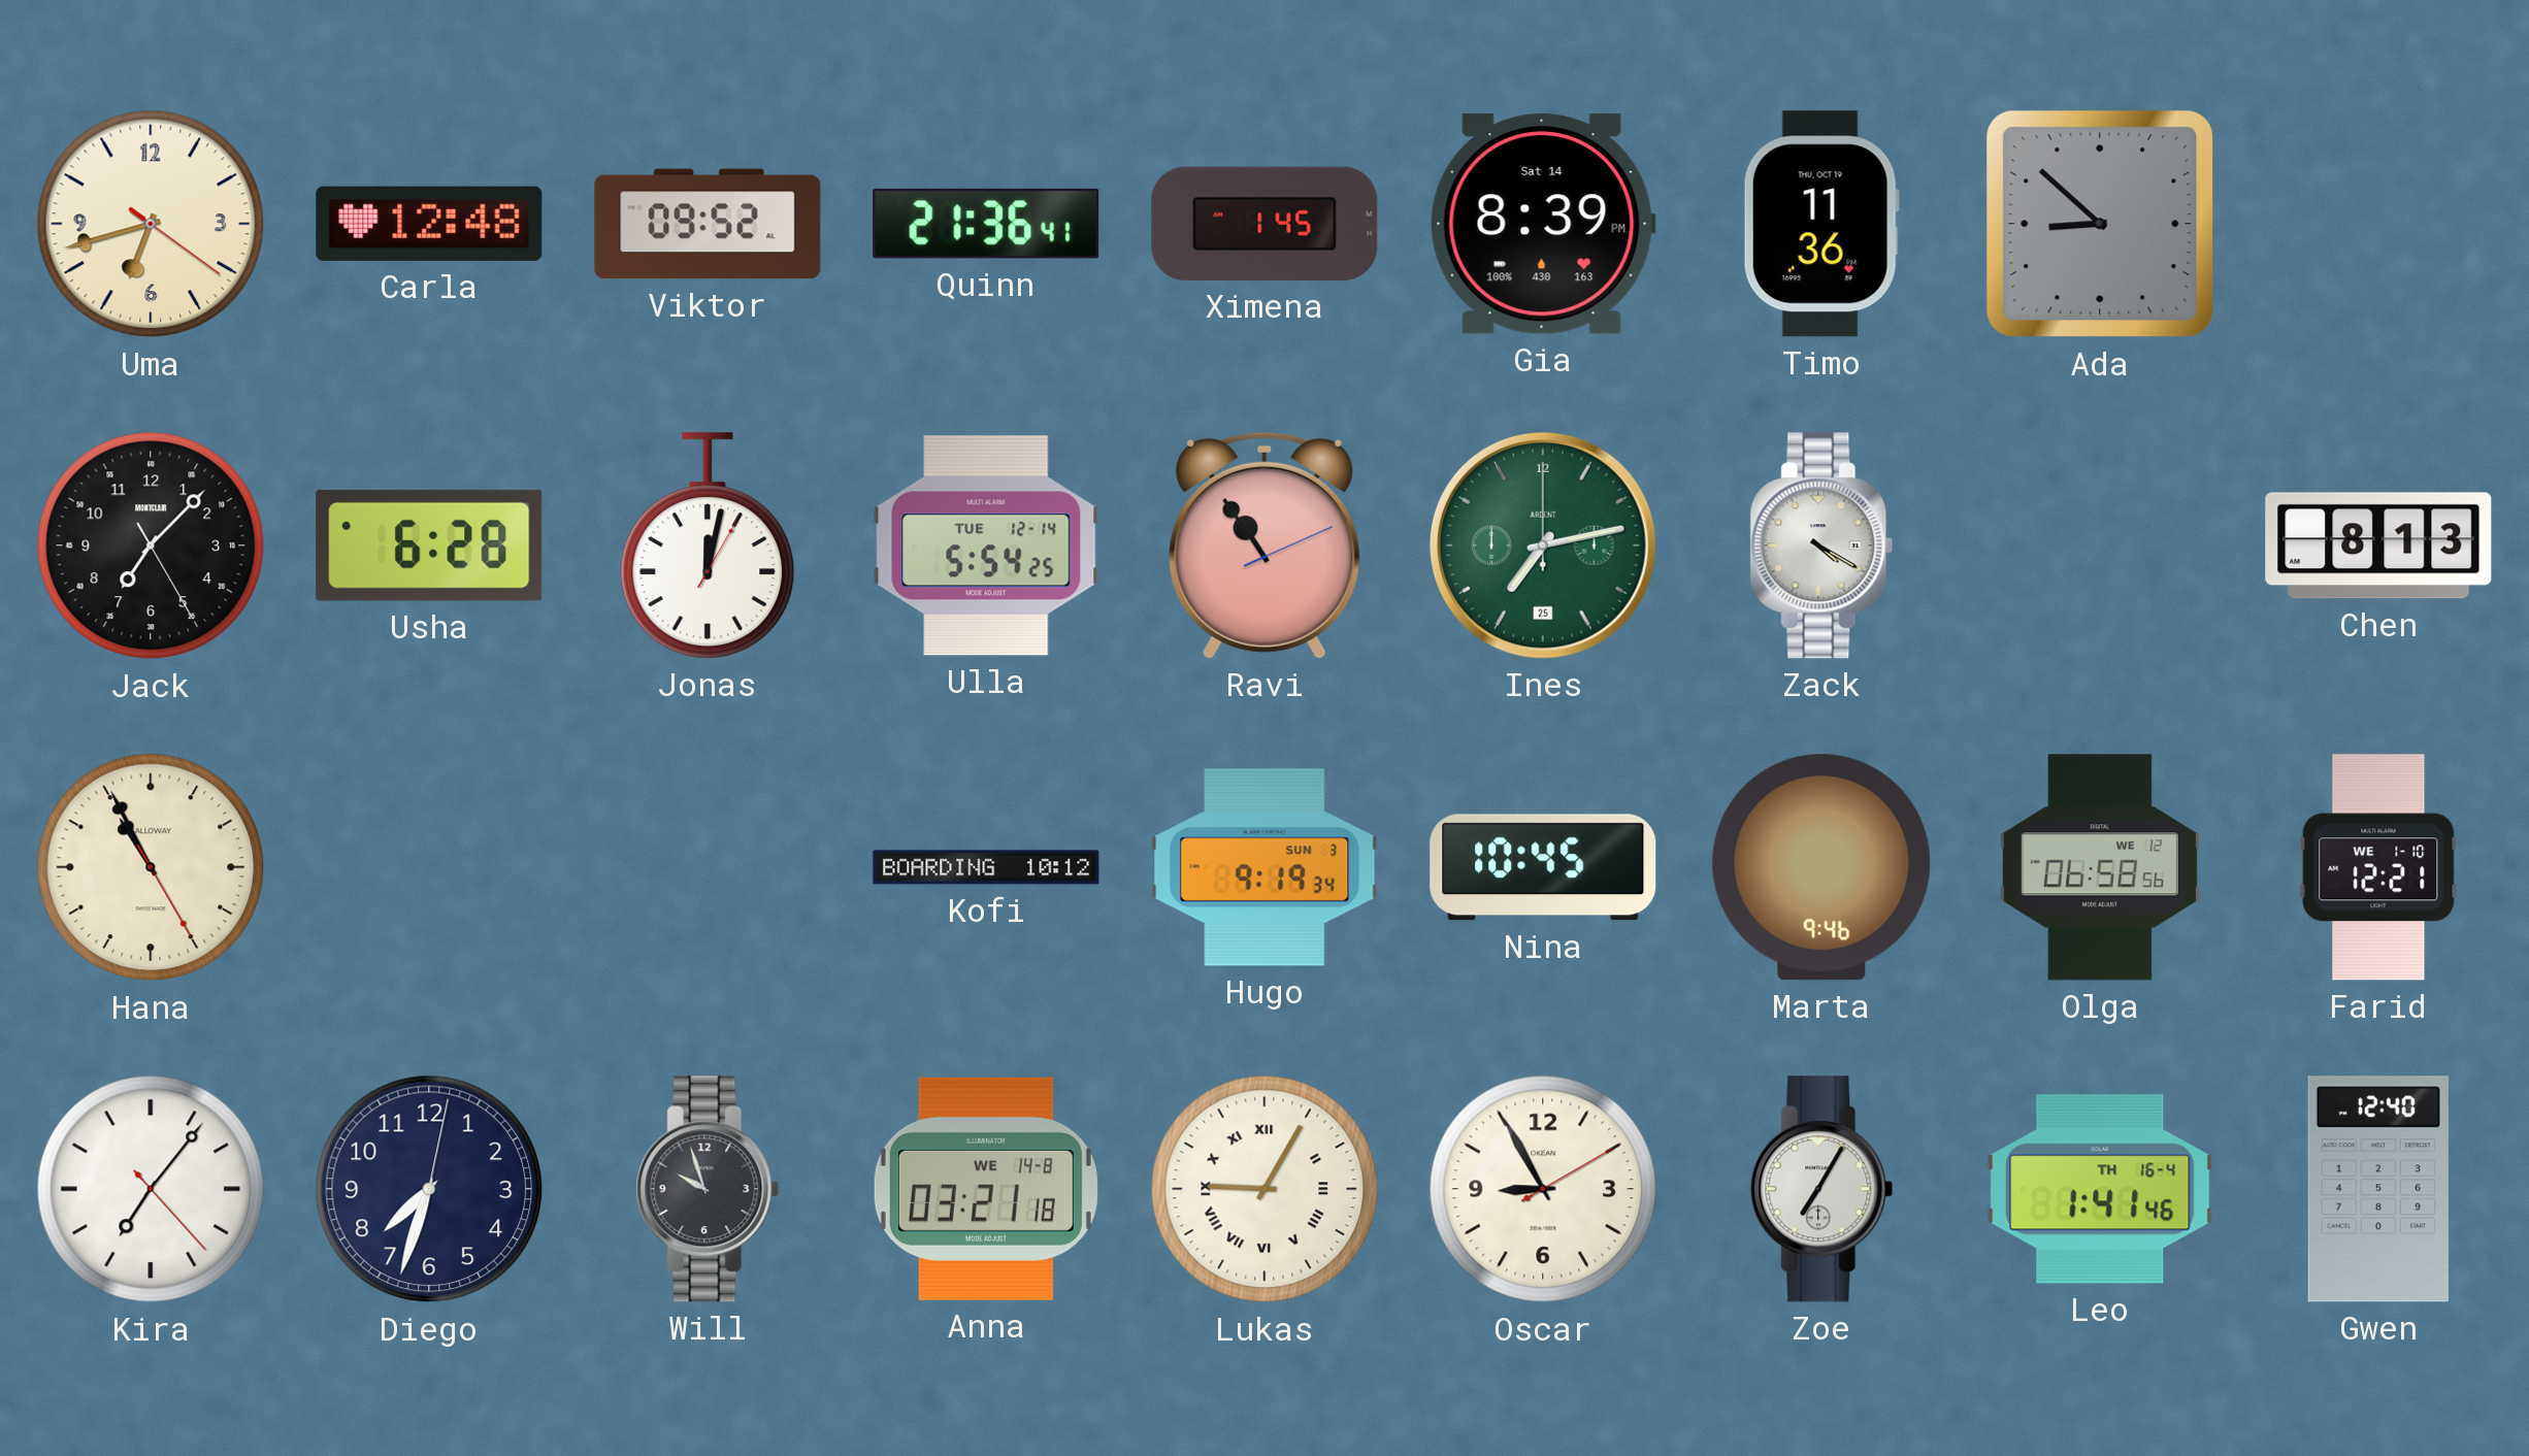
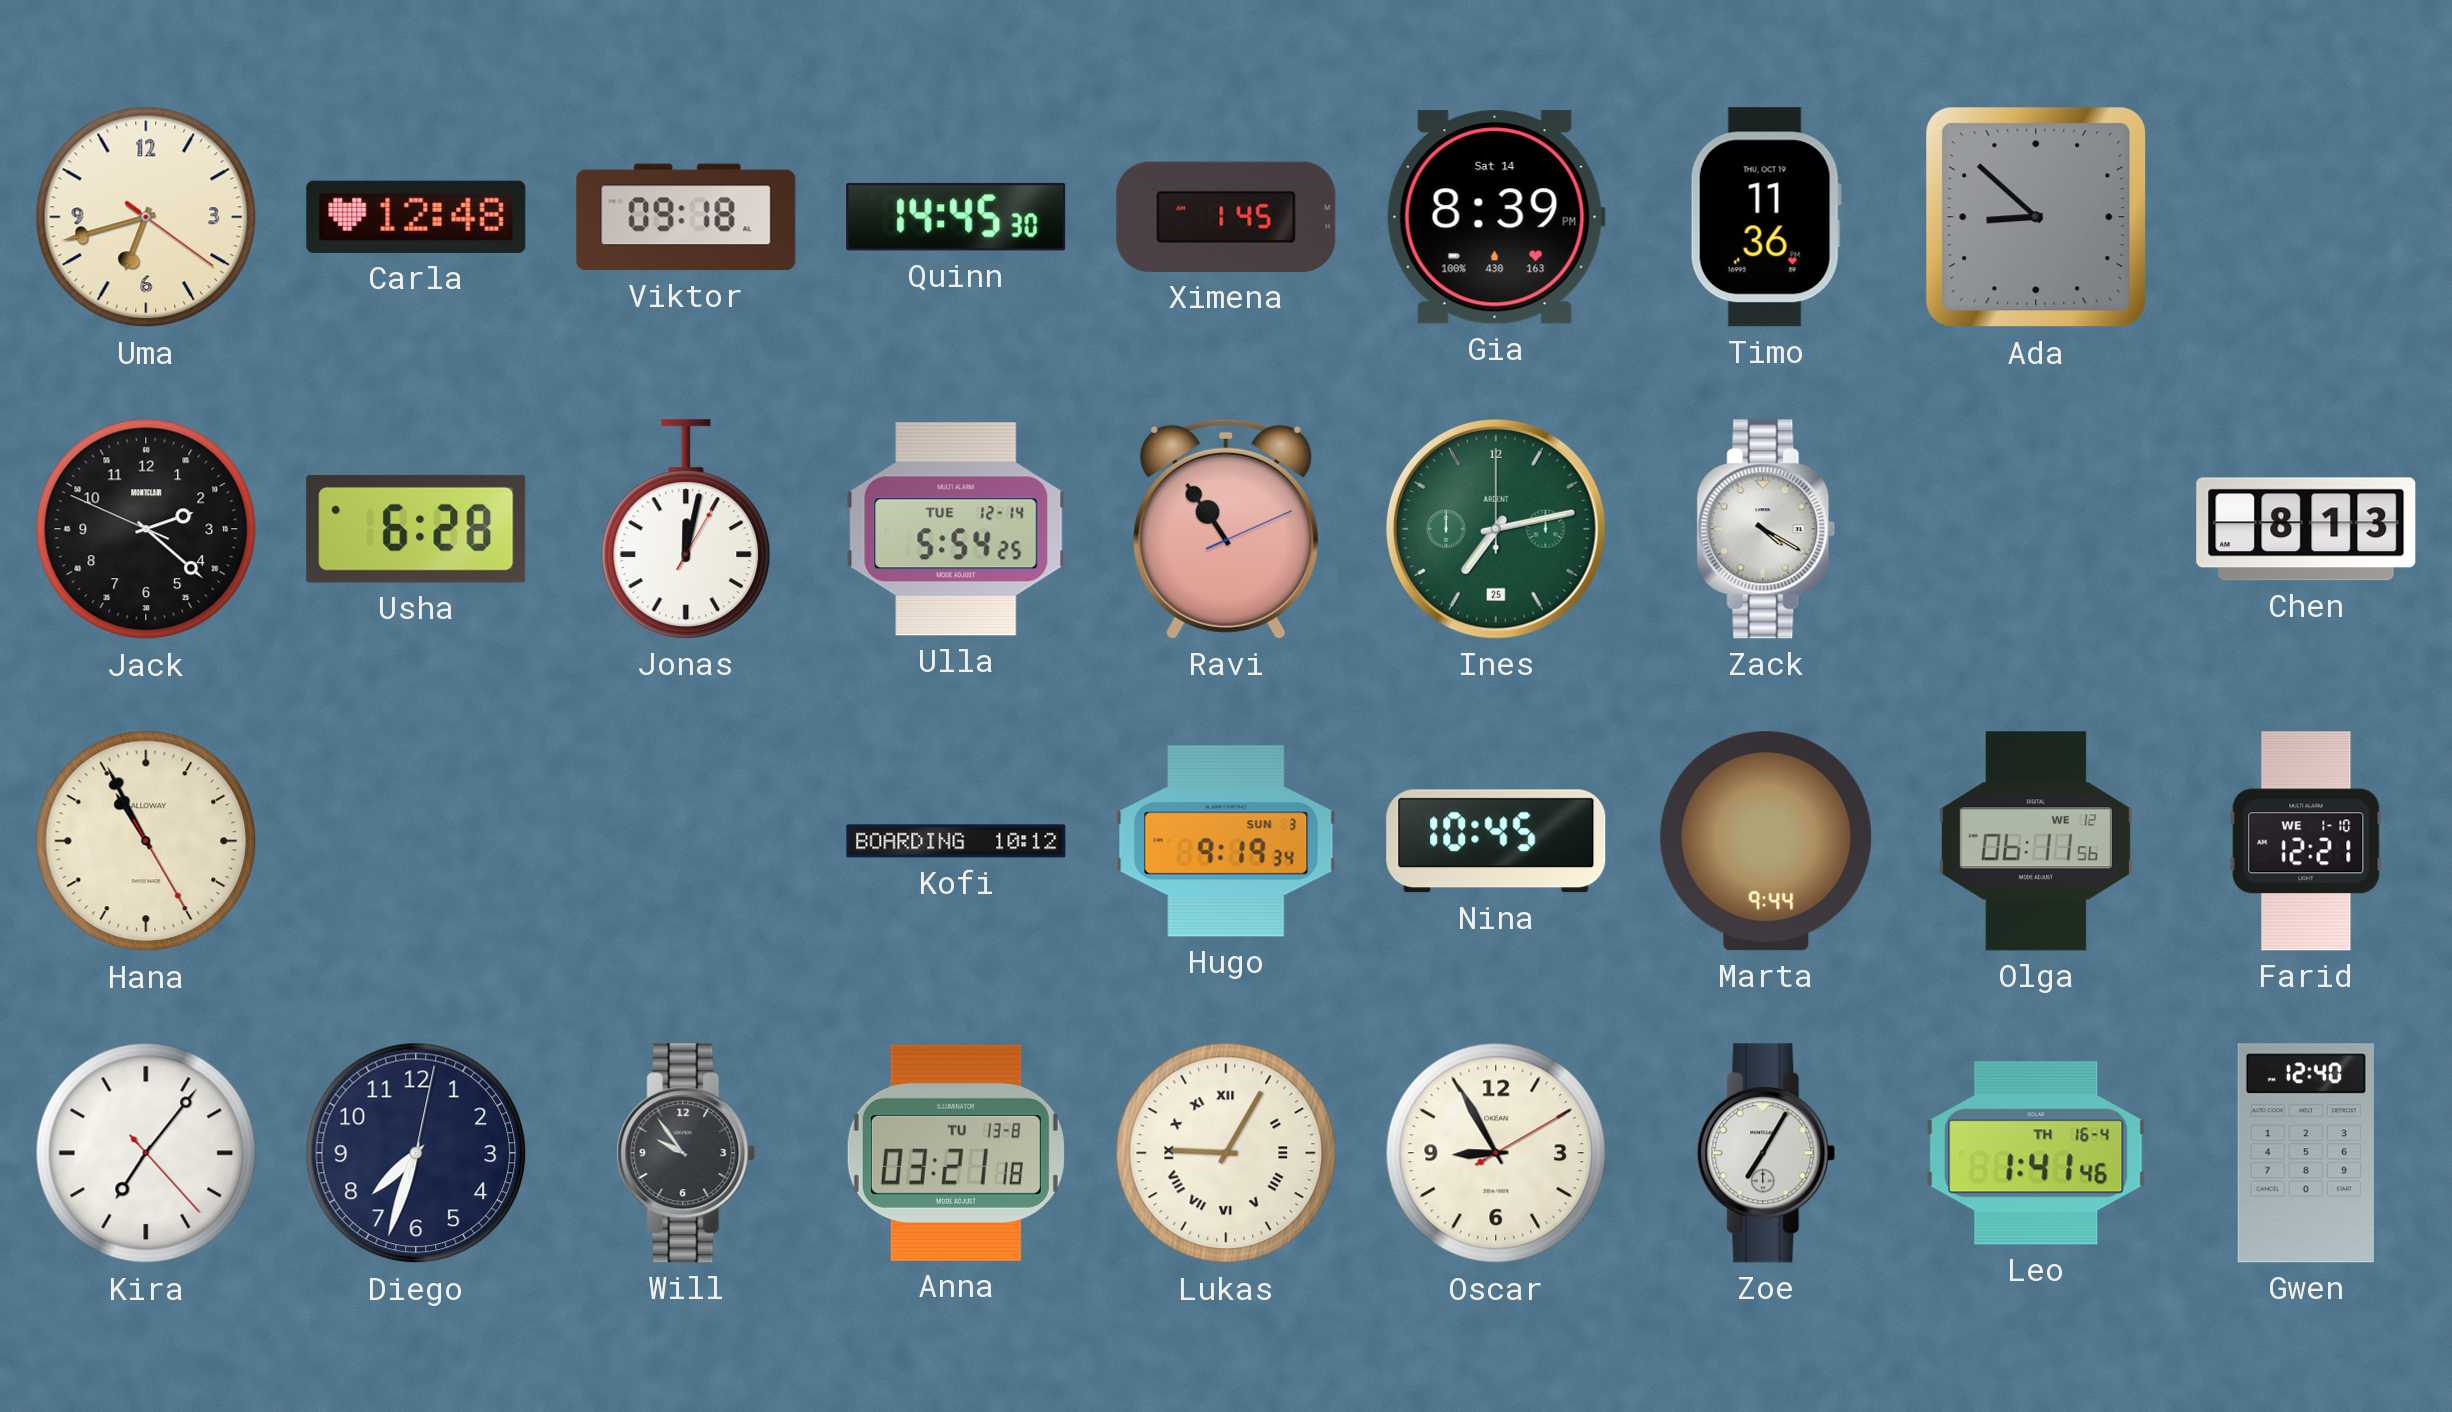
Viktor: 09:52 -> 09:18
Quinn: 21:36 -> 14:45
Jack: 7:07 -> 2:21
Marta: 9:46 -> 9:44
Olga: 06:58 -> 06:11
Will: 9:57 -> 9:54
Anna date: WE 14-8 -> TU 13-8
